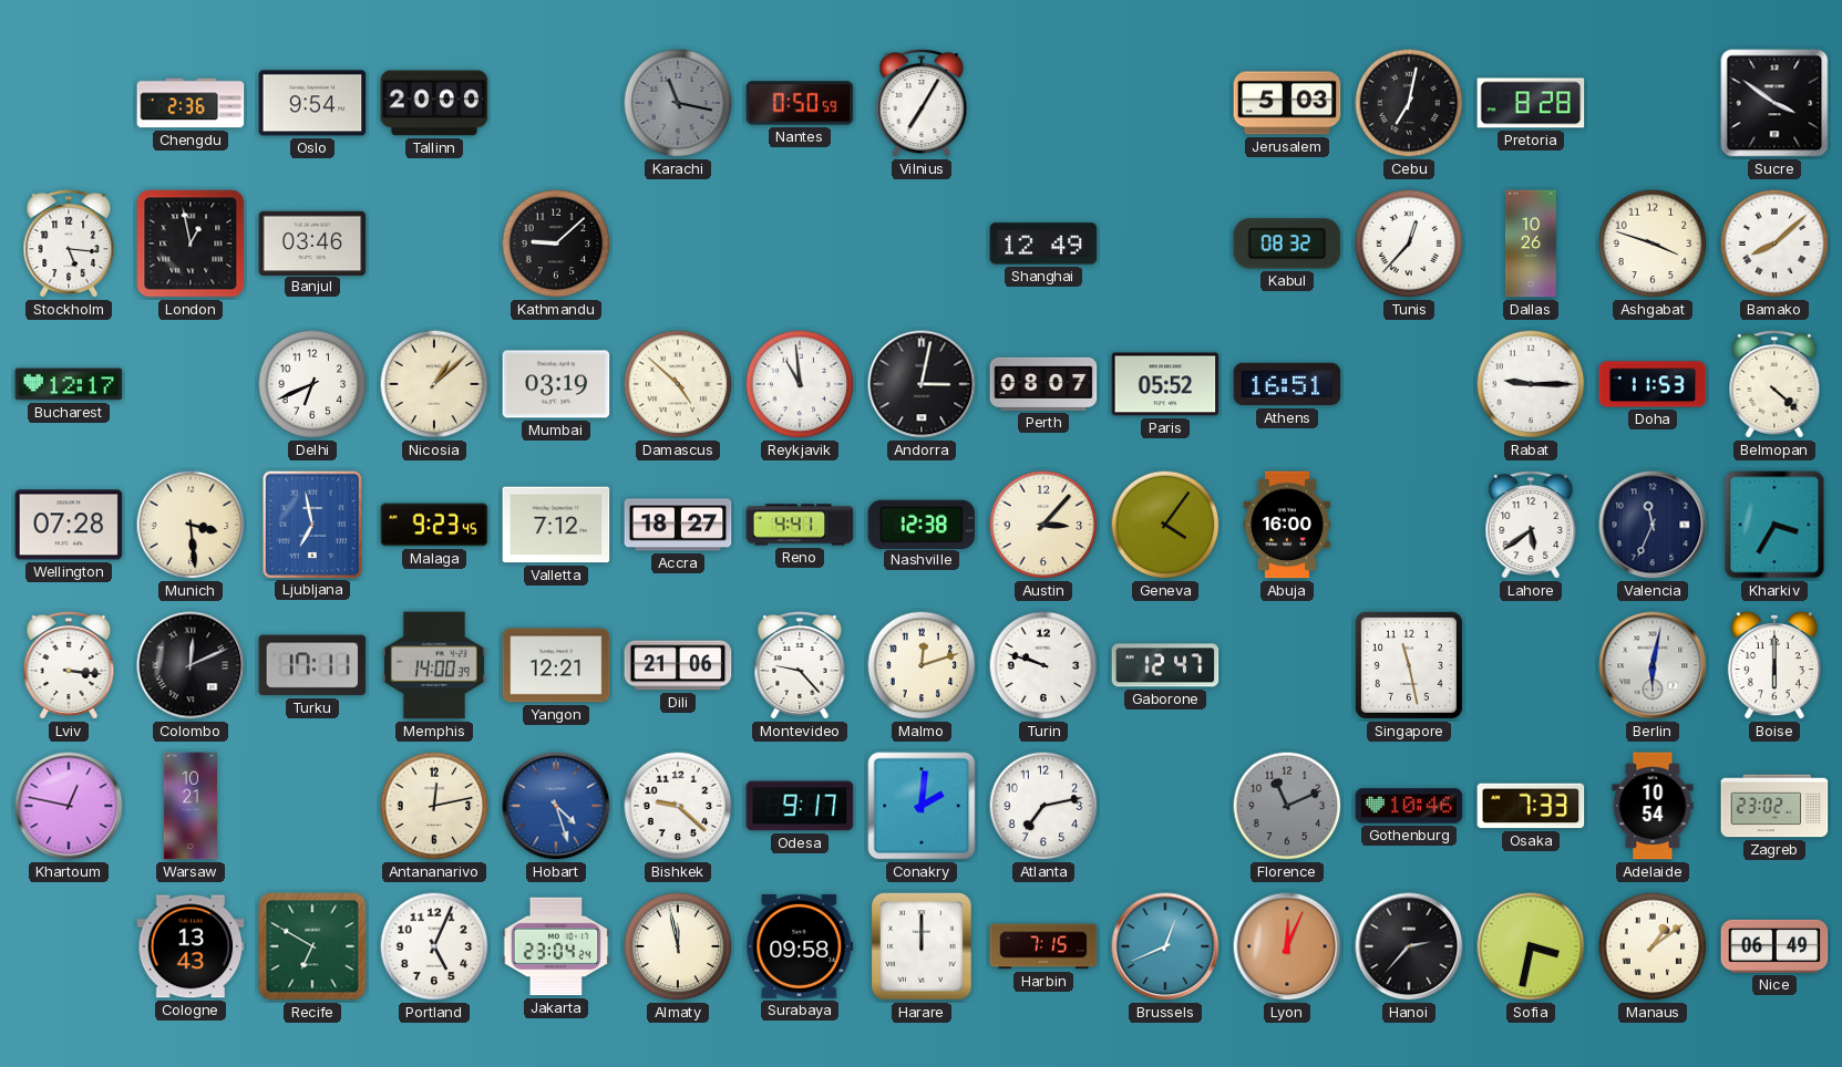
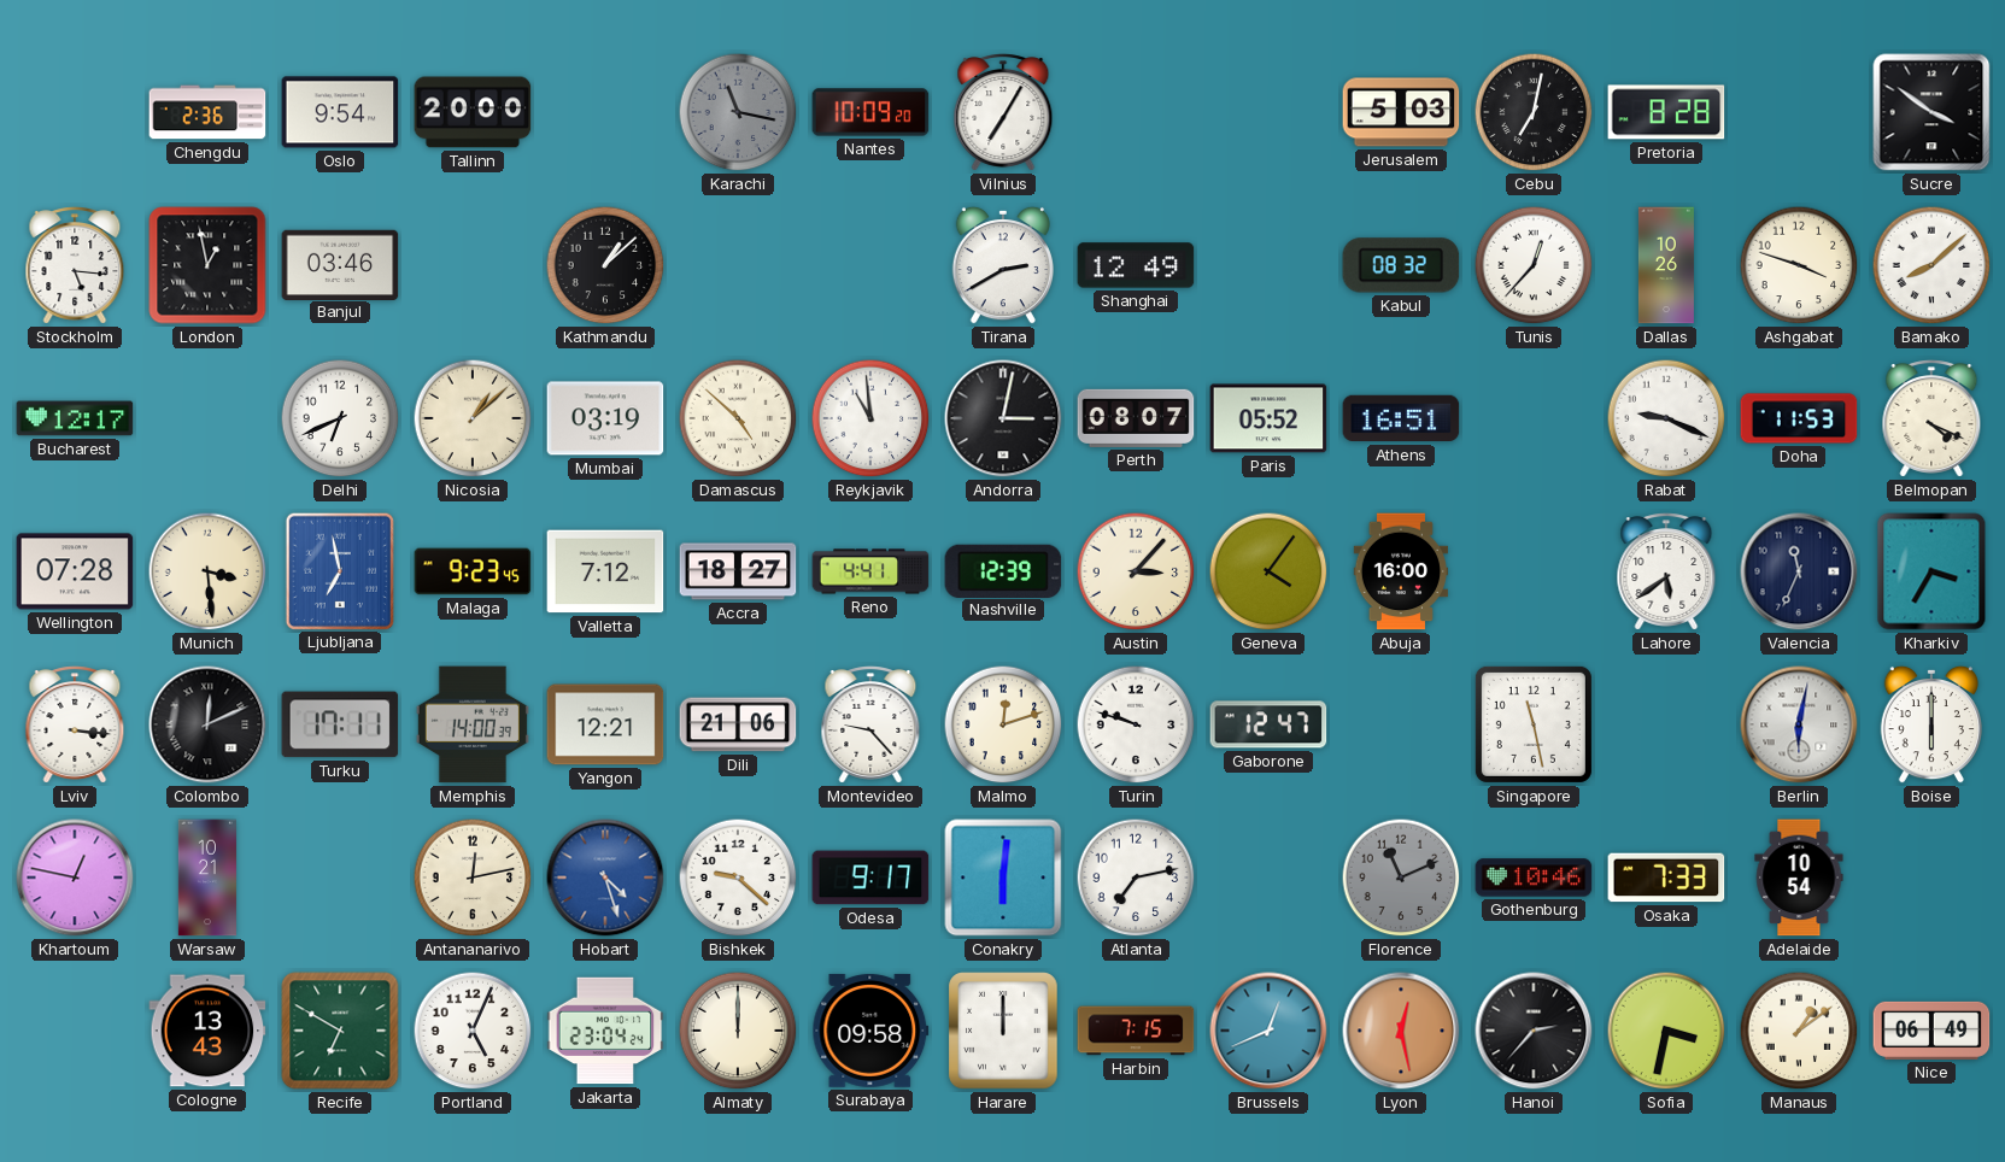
Nantes: 0:50 -> 10:09
Kathmandu: 9:08 -> 1:08
Tirana: none -> 2:40
Rabat: 9:15 -> 9:19
Belmopan: 4:22 -> 4:19
Nashville: 12:38 -> 12:39
Conakry: 2:01 -> 6:01
Zagreb: 23:02 -> none
Almaty: 11:58 -> 12:00
Lyon: 12:04 -> 12:28
